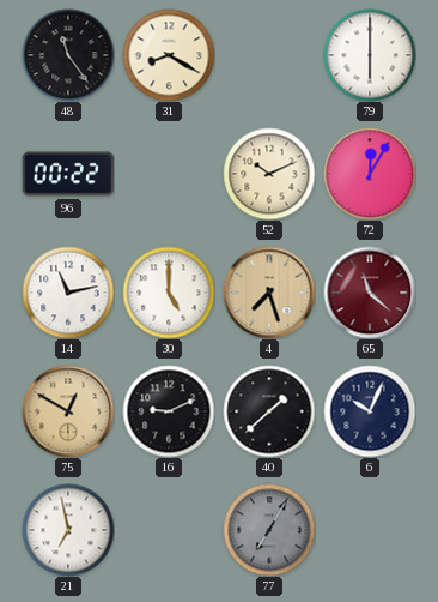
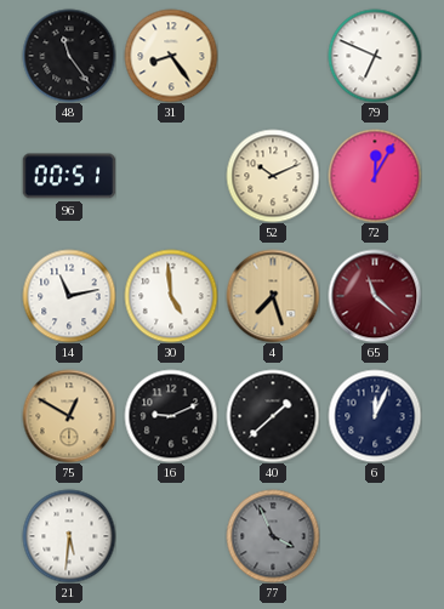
31: 8:20 -> 8:24
79: 6:00 -> 6:49
96: 00:22 -> 00:51
30: 5:00 -> 4:59
6: 10:04 -> 12:04
21: 6:58 -> 5:31
77: 7:05 -> 3:56
